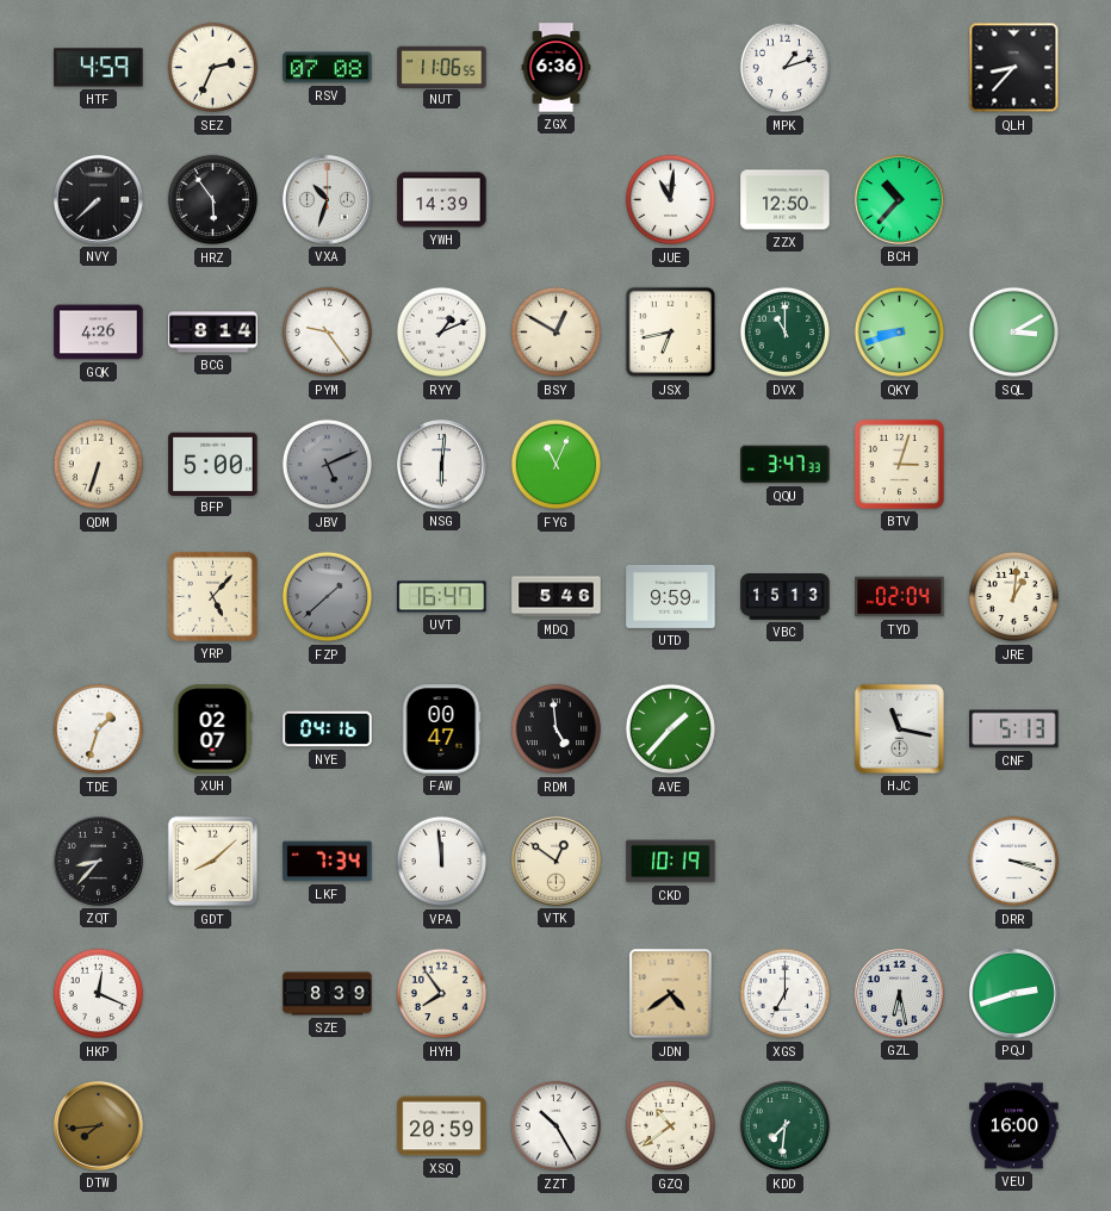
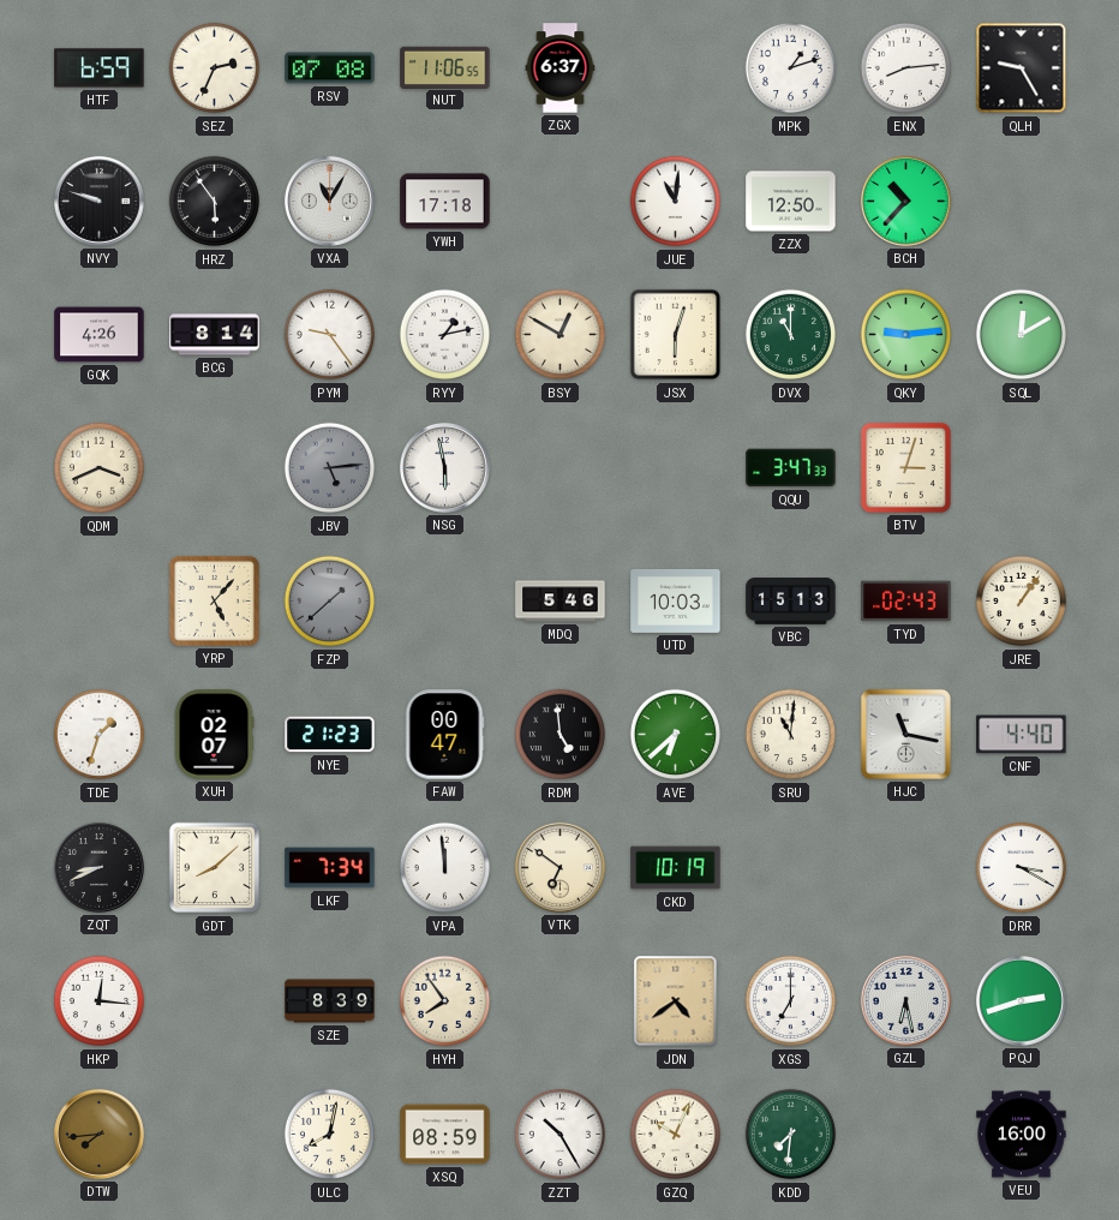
HTF: 4:59 -> 6:59
ZGX: 6:36 -> 6:37
ENX: none -> 8:14
QLH: 8:37 -> 9:25
NVY: 7:38 -> 9:48
VXA: 10:33 -> 11:05
YWH: 14:39 -> 17:18
RYY: 1:11 -> 1:13
JSX: 6:43 -> 6:03
QKY: 8:42 -> 9:14
SQL: 3:10 -> 12:10
QDM: 6:33 -> 3:41
BFP: 5:00 -> none
JBV: 5:11 -> 5:14
NSG: 6:01 -> 5:58
FYG: 11:04 -> none
UVT: 16:47 -> none
UTD: 9:59 -> 10:03
TYD: 02:04 -> 02:43
JRE: 1:01 -> 1:06
NYE: 04:16 -> 21:23
AVE: 1:37 -> 6:38
SRU: none -> 11:01
CNF: 5:13 -> 4:40
ZQT: 8:37 -> 8:41
VTK: 12:51 -> 6:51
DRR: 3:18 -> 3:20
HKP: 12:19 -> 12:16
ULC: none -> 8:02
XSQ: 20:59 -> 08:59
GZQ: 10:39 -> 10:04
